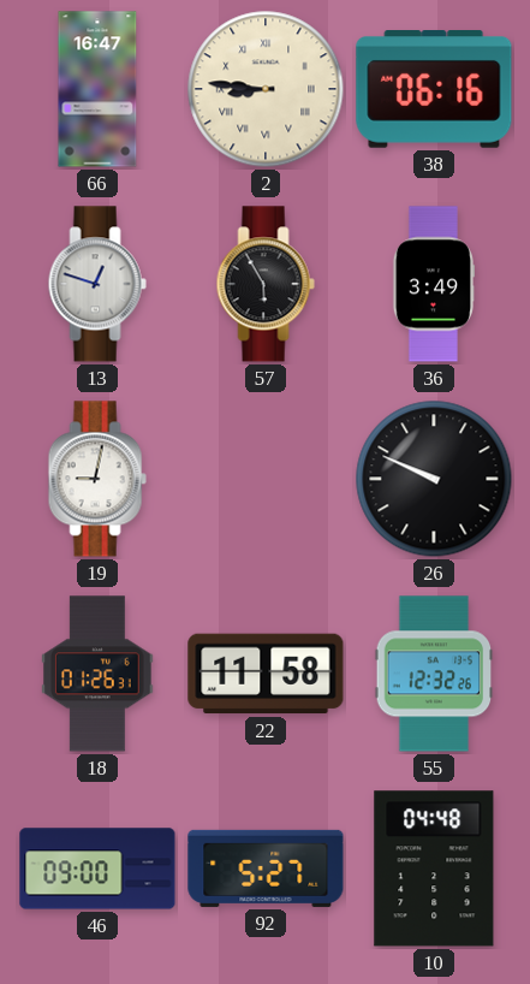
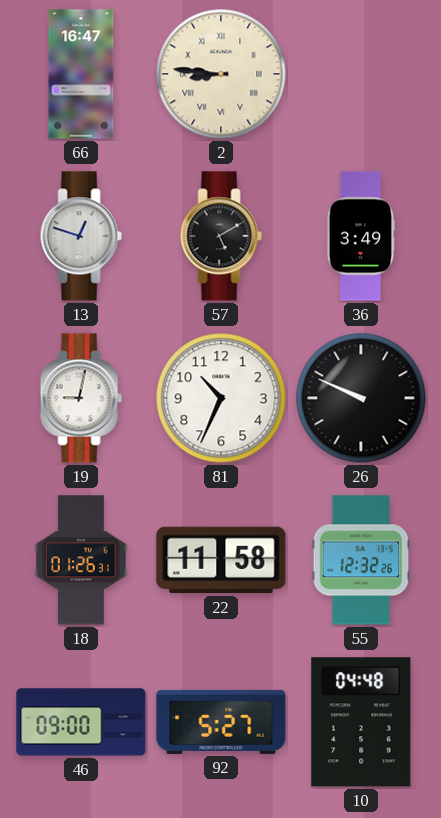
38: 06:16 -> none
57: 5:55 -> 5:10
81: none -> 10:34
